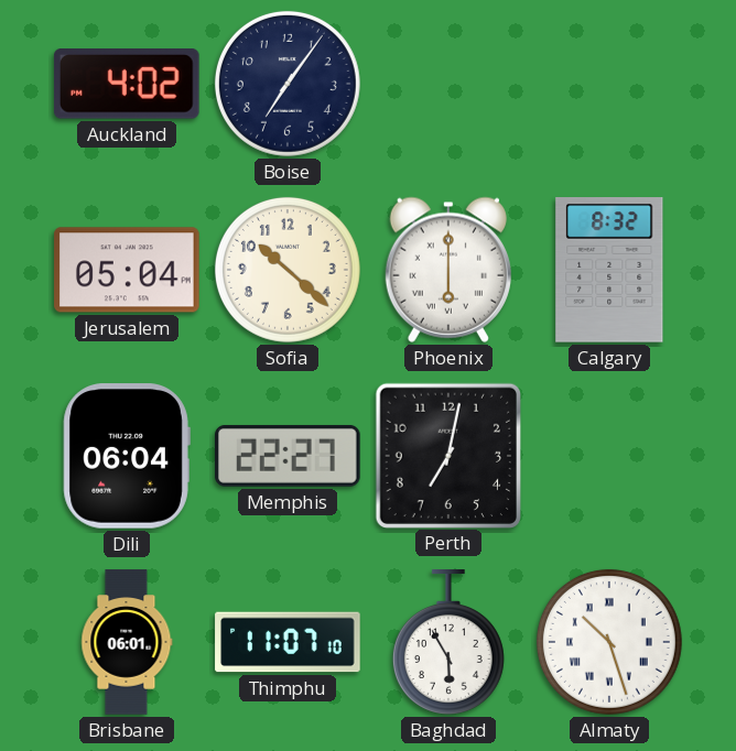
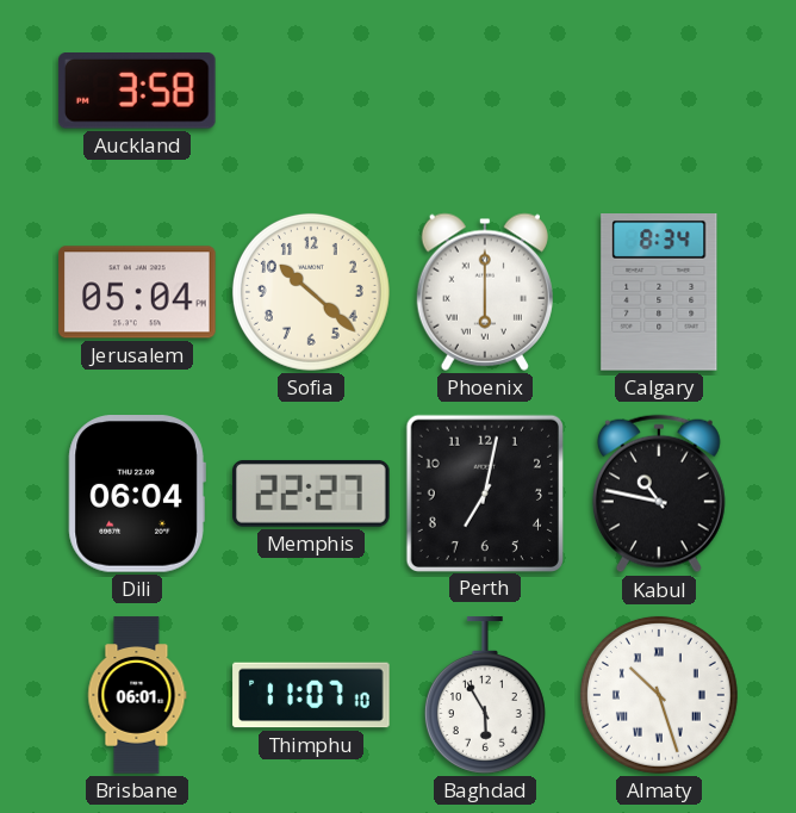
Auckland: 4:02 -> 3:58
Boise: 7:06 -> none
Calgary: 8:32 -> 8:34
Kabul: none -> 10:47
